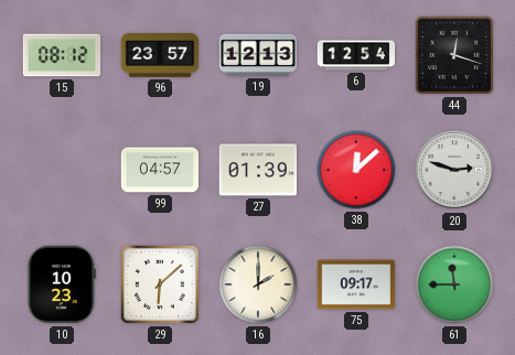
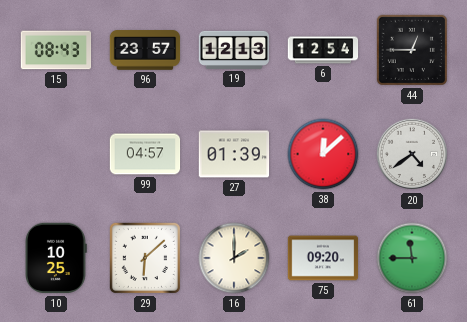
15: 08:12 -> 08:43
44: 12:18 -> 12:45
20: 2:48 -> 4:39
10: 10:23 -> 10:25
75: 09:17 -> 09:20
